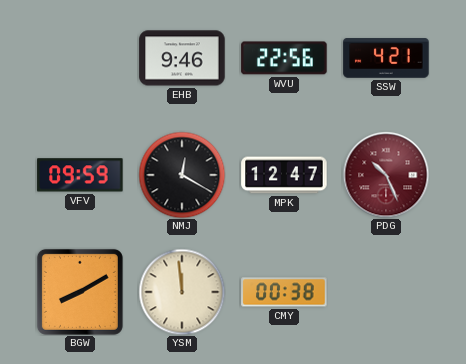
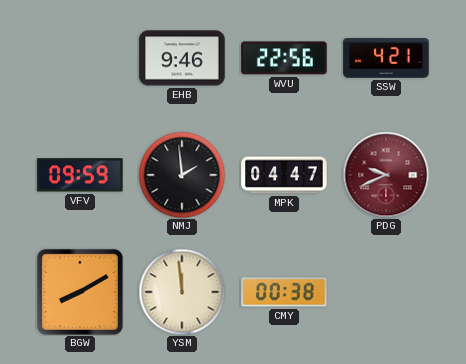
NMJ: 12:20 -> 1:59
MPK: 12:47 -> 04:47
PDG: 10:26 -> 9:41
